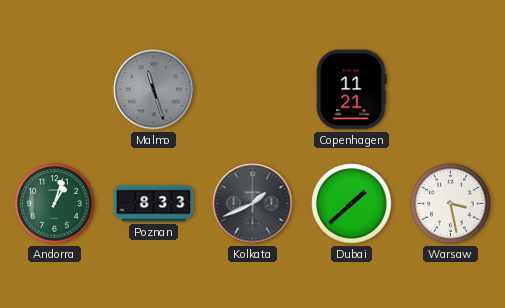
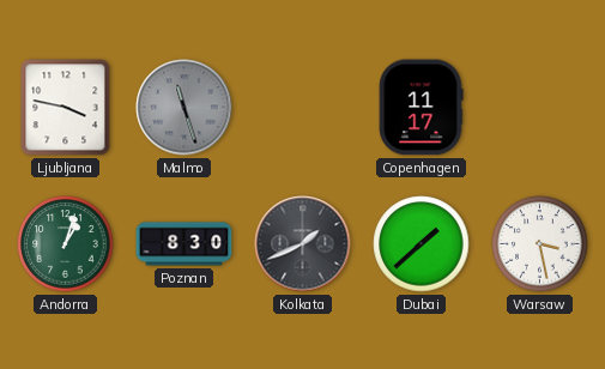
Ljubljana: none -> 3:47
Copenhagen: 11:21 -> 11:17
Poznan: 8:33 -> 8:30
